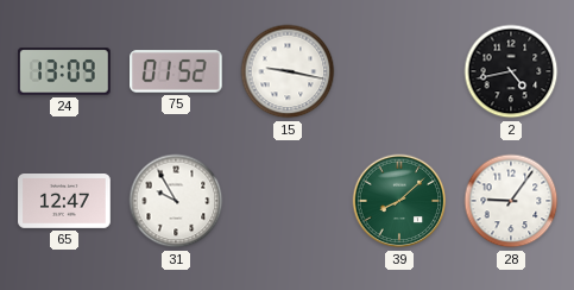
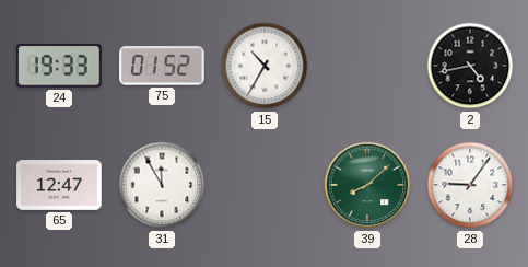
24: 13:09 -> 19:33
15: 9:17 -> 10:35
31: 9:55 -> 11:55
